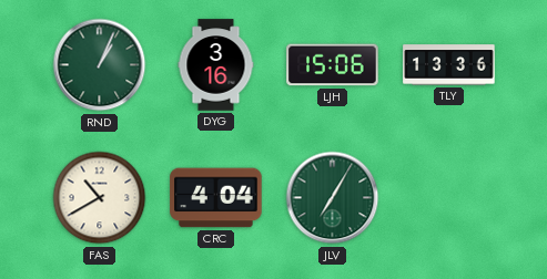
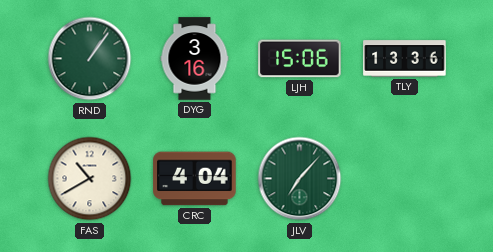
RND: 1:04 -> 1:06
JLV: 7:05 -> 7:07
